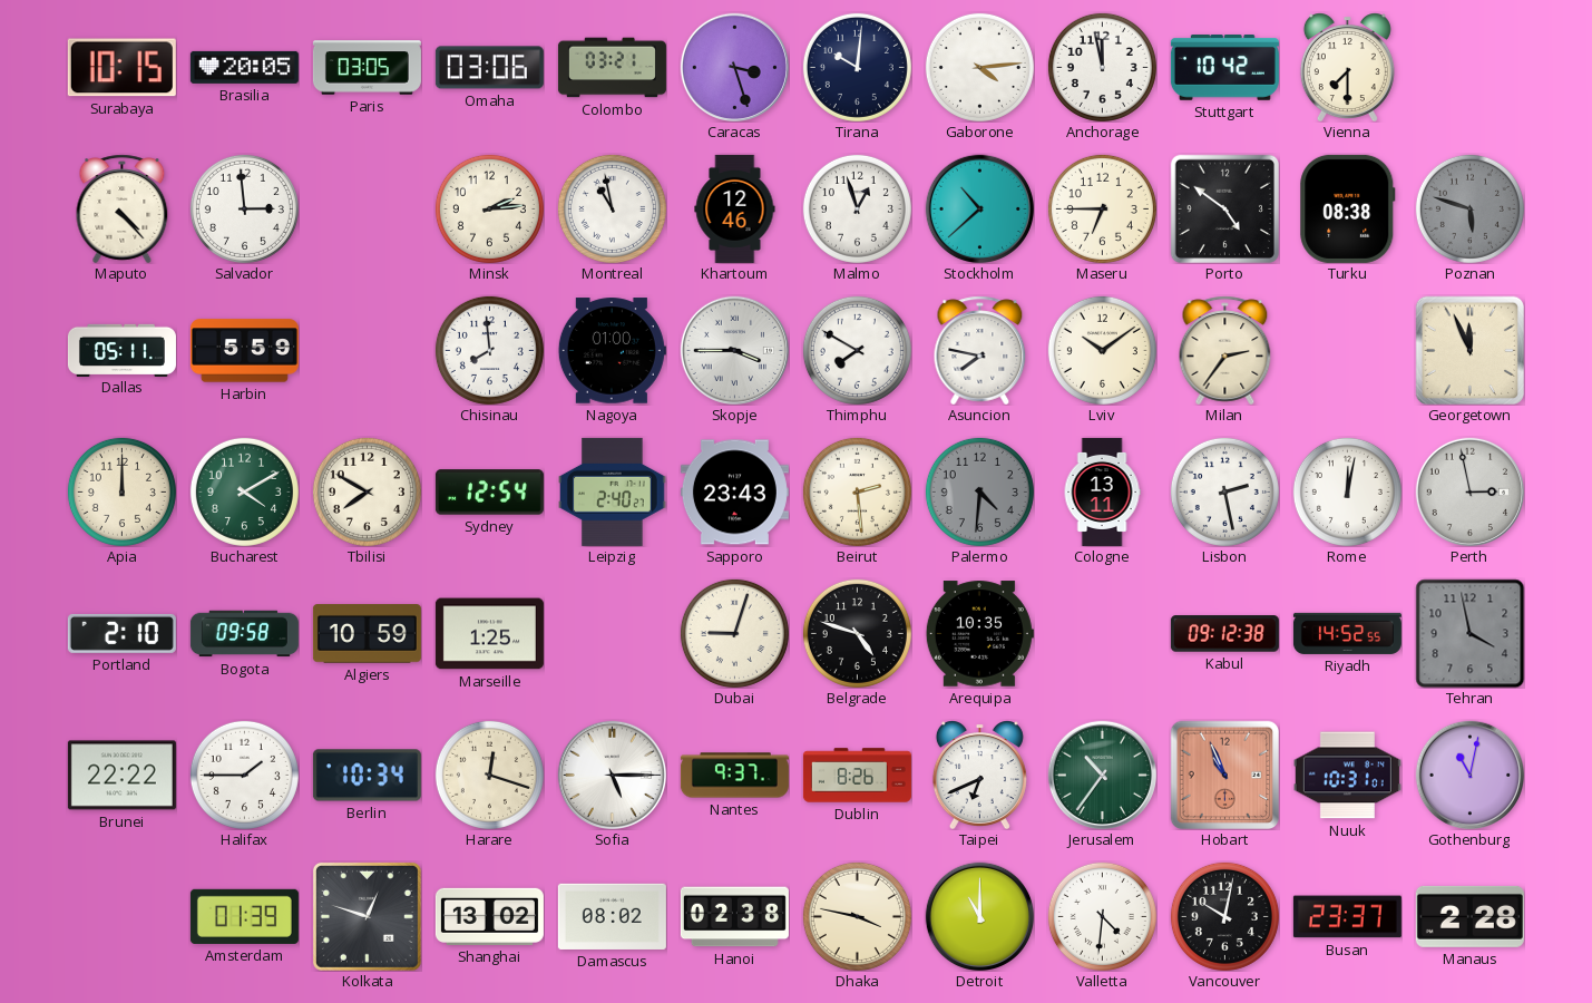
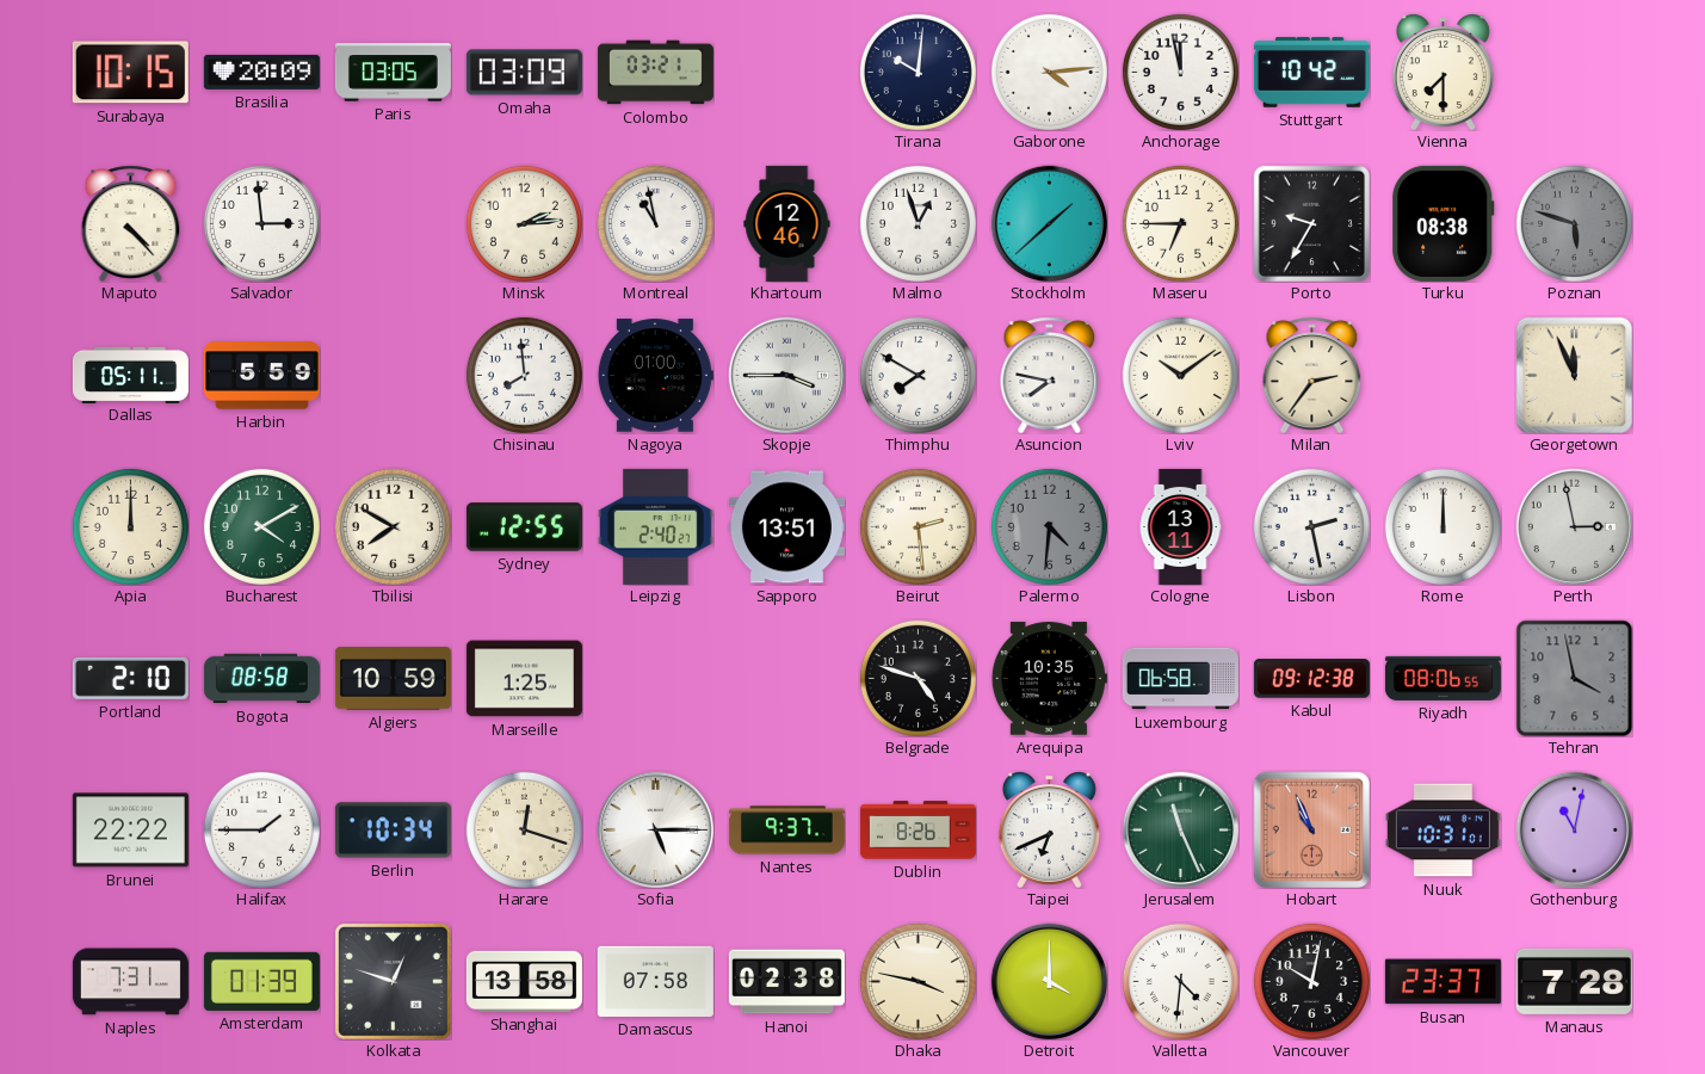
Brasilia: 20:05 -> 20:09
Omaha: 03:06 -> 03:09
Caracas: 3:27 -> none
Stockholm: 10:38 -> 1:38
Porto: 4:51 -> 9:35
Sydney: 12:54 -> 12:55
Sapporo: 23:43 -> 13:51
Rome: 12:02 -> 12:00
Bogota: 09:58 -> 08:58
Dubai: 9:03 -> none
Luxembourg: none -> 06:58
Riyadh: 14:52 -> 08:06
Jerusalem: 10:36 -> 11:26
Naples: none -> 7:31
Shanghai: 13:02 -> 13:58
Damascus: 08:02 -> 07:58
Detroit: 11:00 -> 4:00
Manaus: 2:28 -> 7:28
